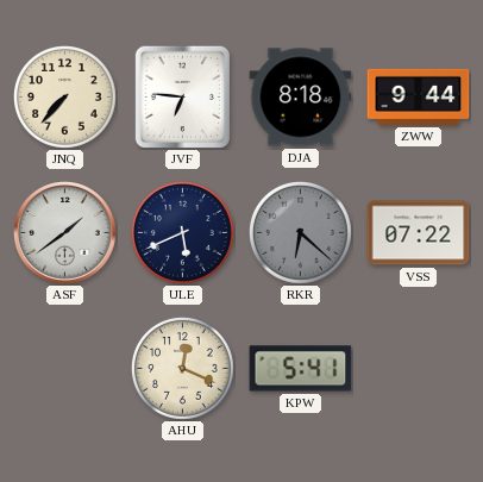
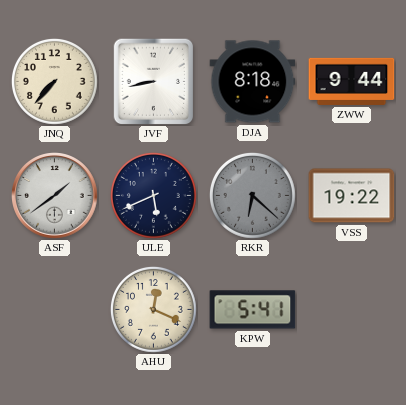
JVF: 6:46 -> 8:43
VSS: 07:22 -> 19:22
